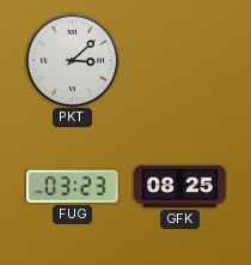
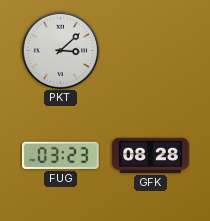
GFK: 08:25 -> 08:28
